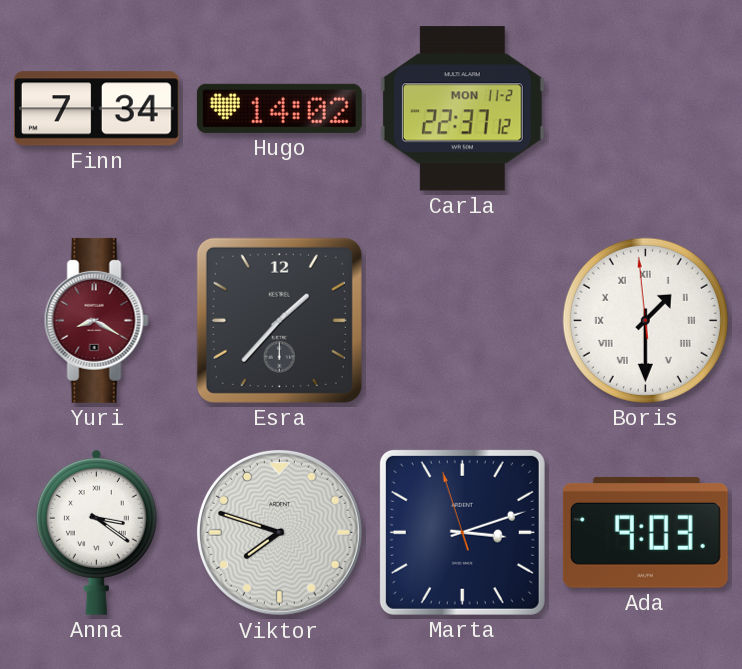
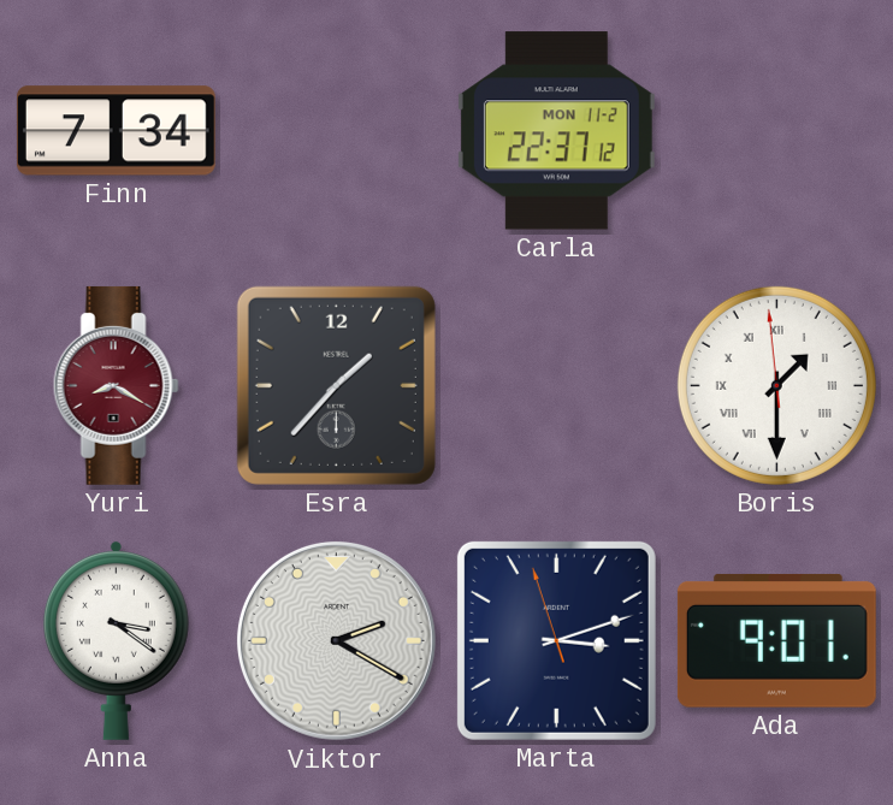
Hugo: 14:02 -> none
Viktor: 7:48 -> 2:20
Ada: 9:03 -> 9:01
